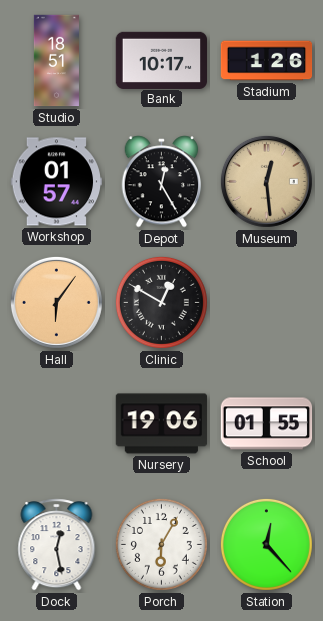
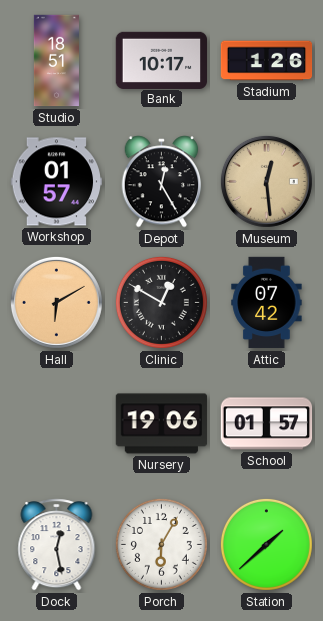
Hall: 6:06 -> 6:10
Attic: none -> 07:42
School: 01:55 -> 01:57
Station: 12:23 -> 1:38
